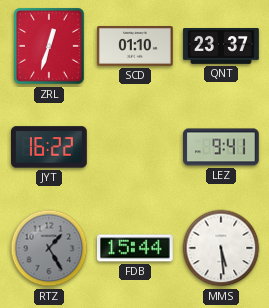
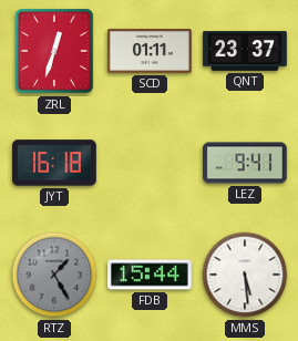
SCD: 01:10 -> 01:11
JYT: 16:22 -> 16:18
